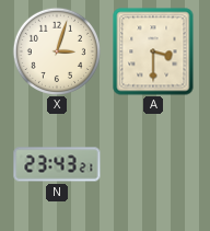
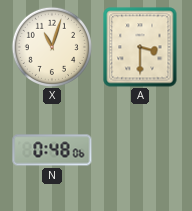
X: 3:03 -> 11:03
N: 23:43 -> 0:48
